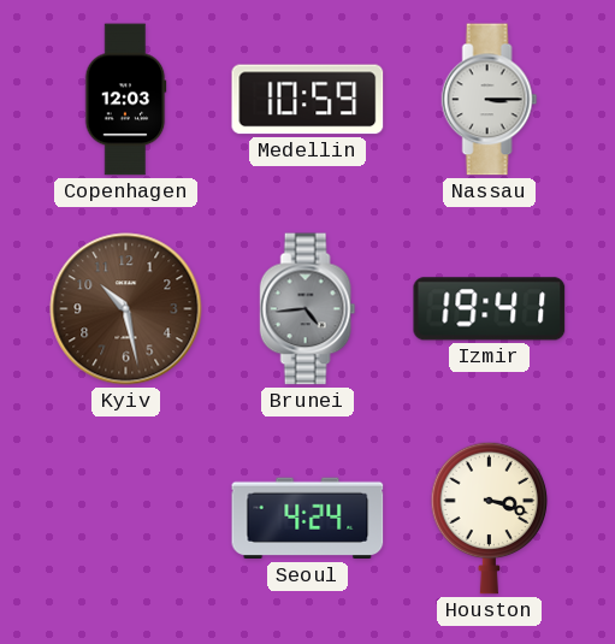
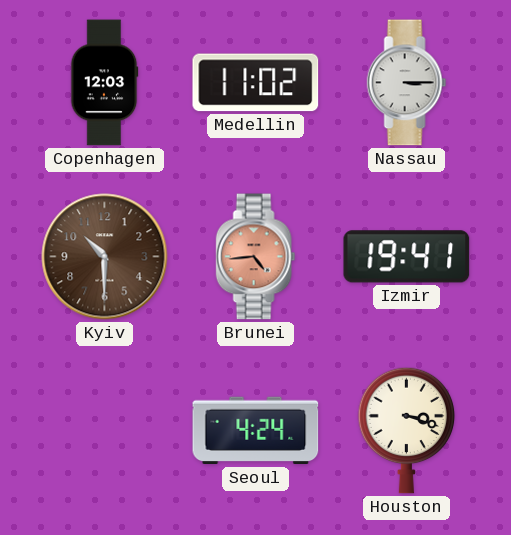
Medellin: 10:59 -> 11:02
Kyiv: 10:28 -> 10:30
Brunei dial: grey -> salmon
